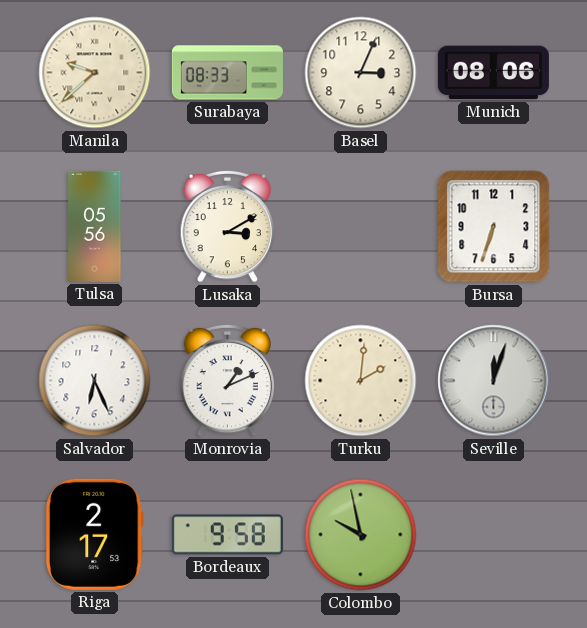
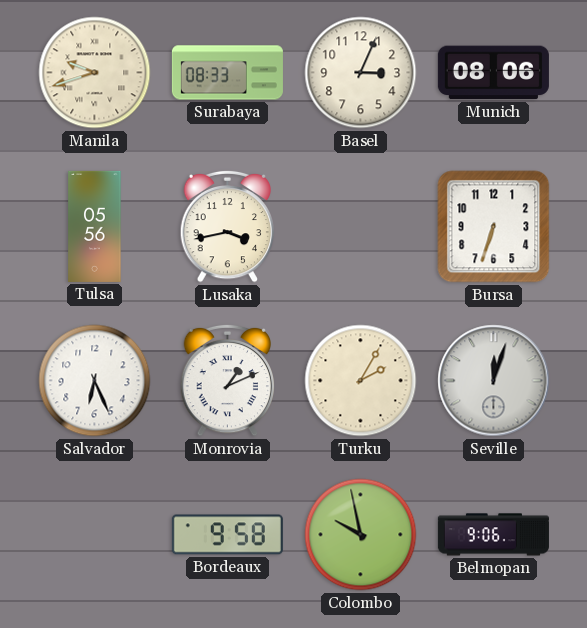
Manila: 9:38 -> 9:42
Lusaka: 3:10 -> 3:43
Turku: 2:01 -> 2:05
Riga: 2:17 -> none
Belmopan: none -> 9:06
